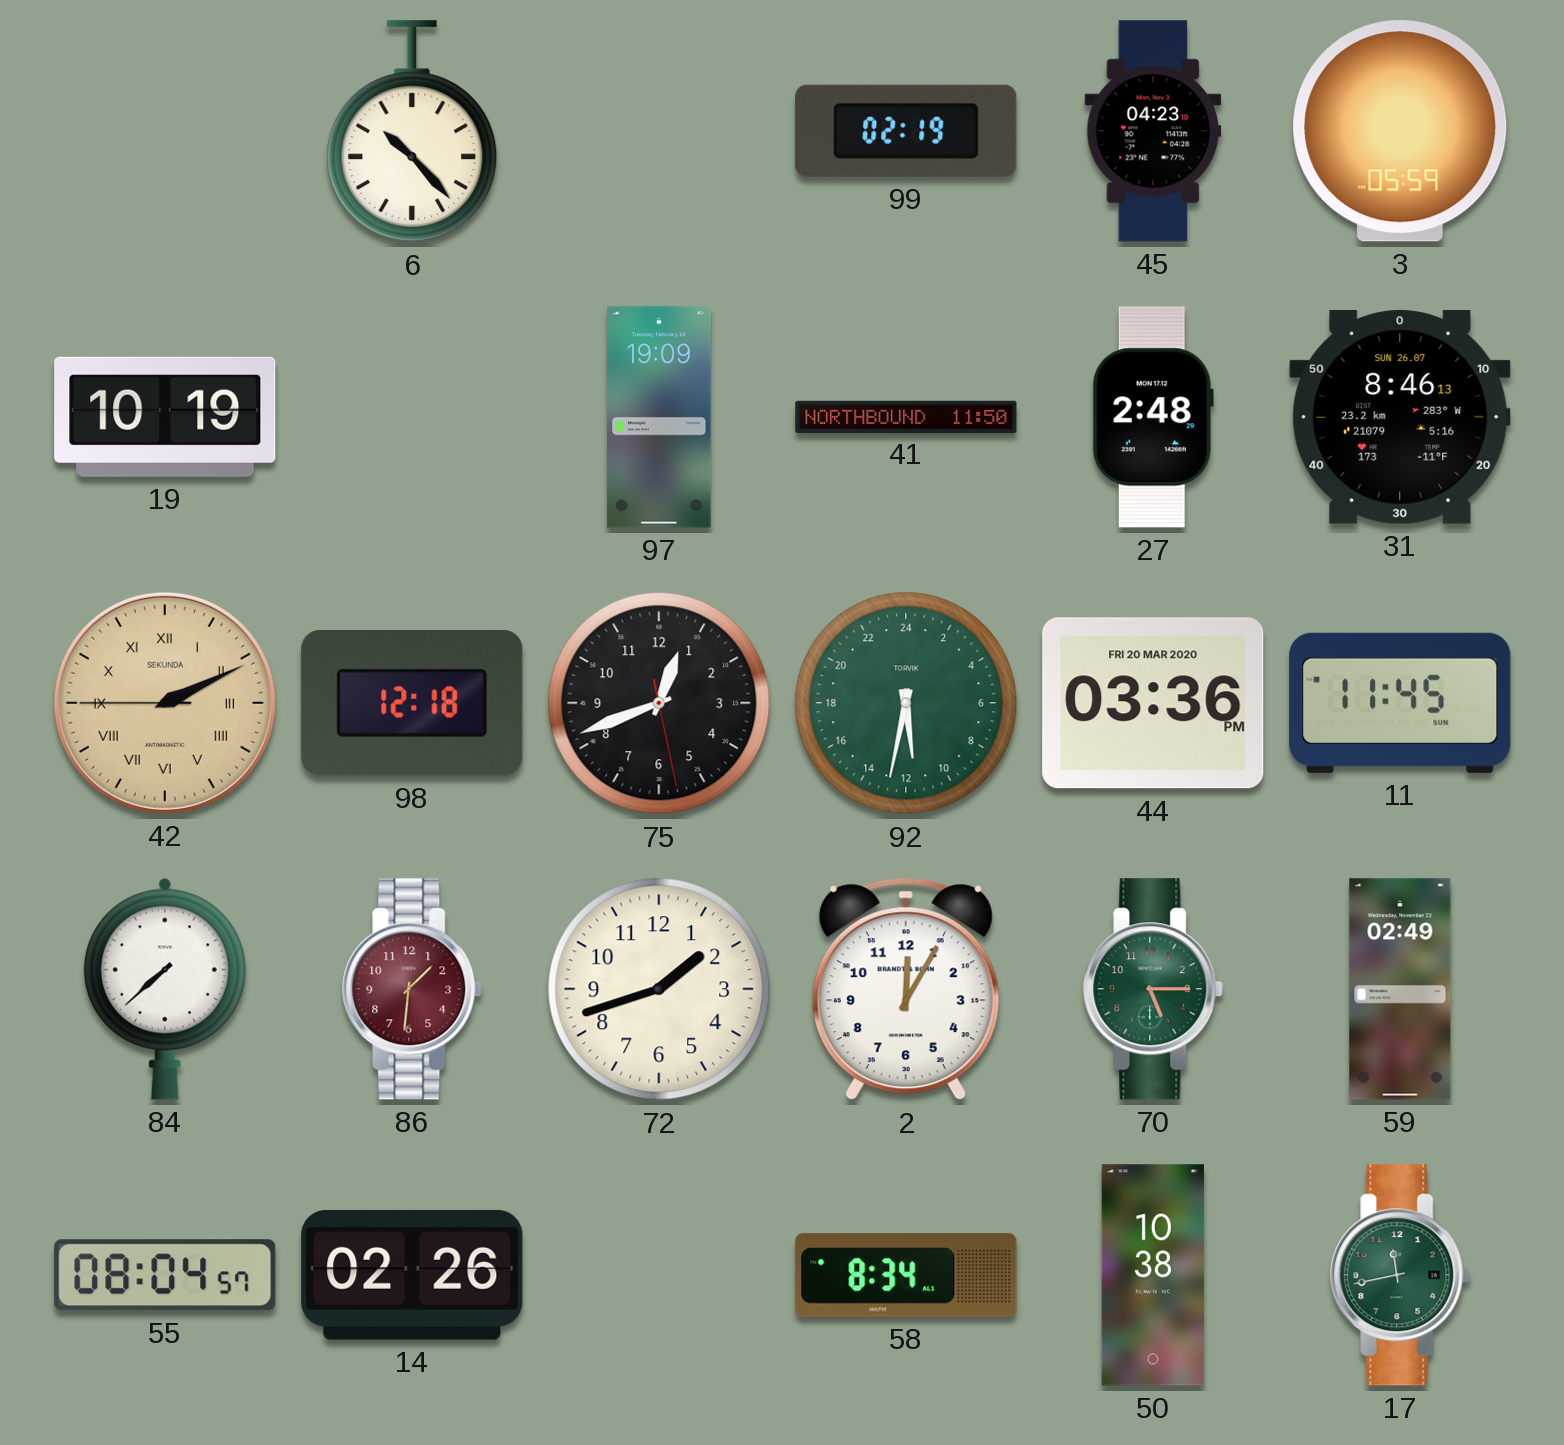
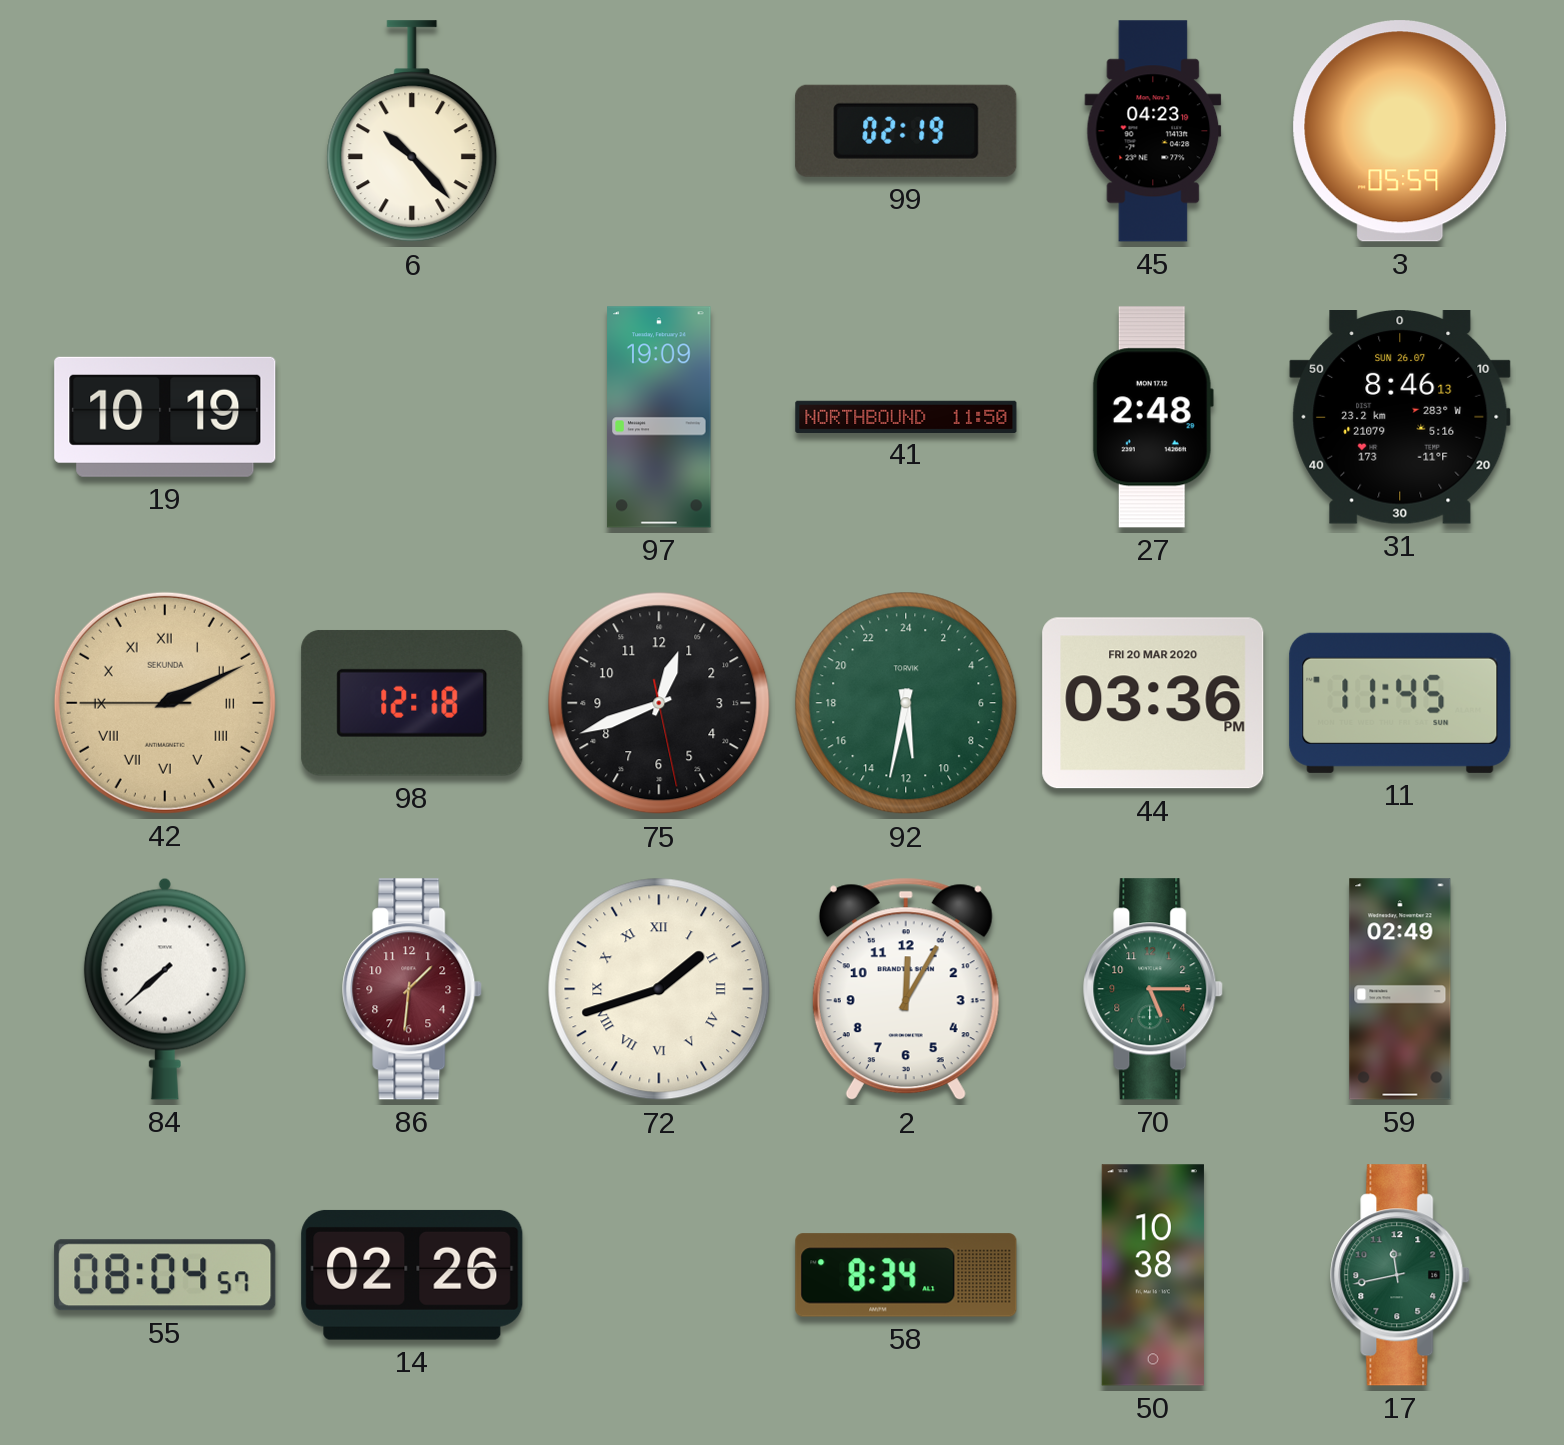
72 numerals: Arabic -> Roman
